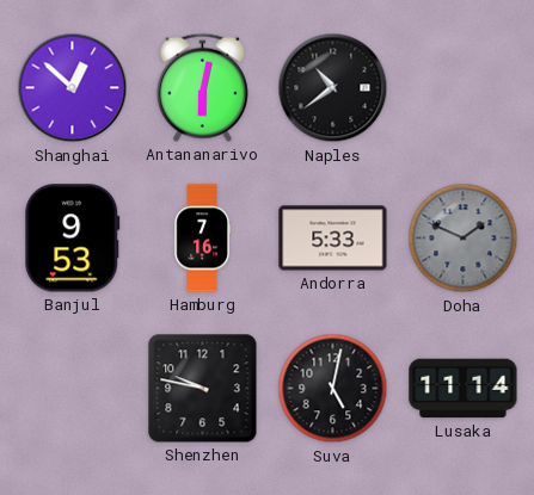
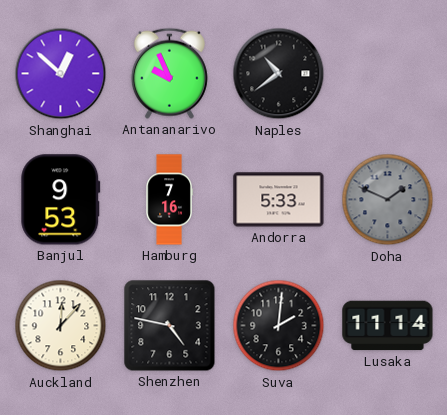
Antananarivo: 6:02 -> 9:56
Auckland: none -> 12:07
Shenzhen: 9:47 -> 4:47
Suva: 5:02 -> 2:01
